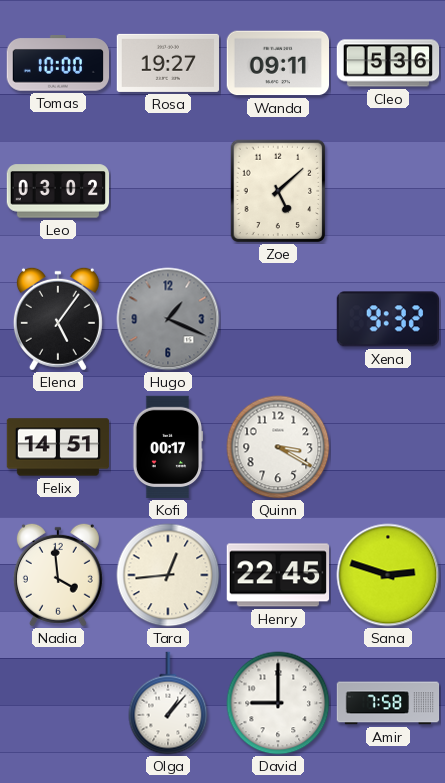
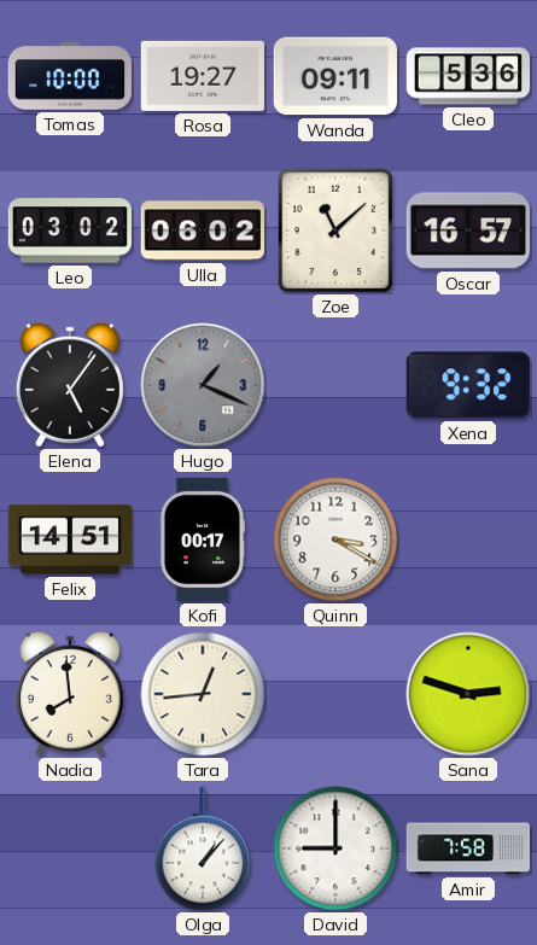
Ulla: none -> 06:02
Zoe: 5:08 -> 11:08
Oscar: none -> 16:57
Nadia: 3:59 -> 7:59
Henry: 22:45 -> none
